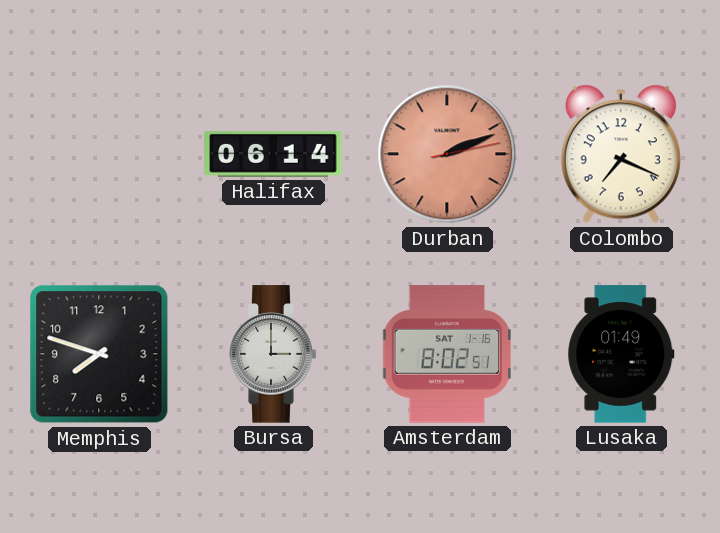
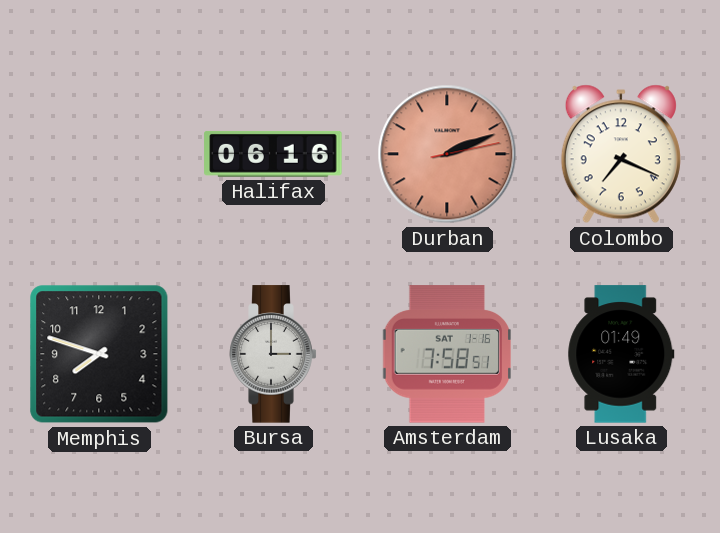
Halifax: 06:14 -> 06:16
Amsterdam: 8:02 -> 7:58
